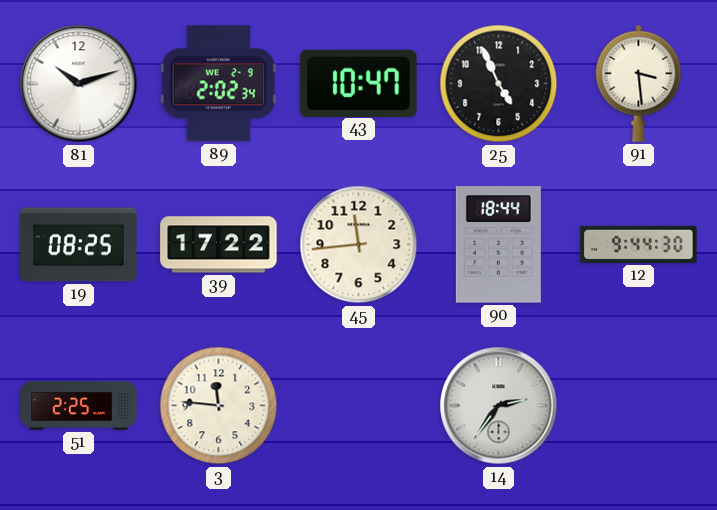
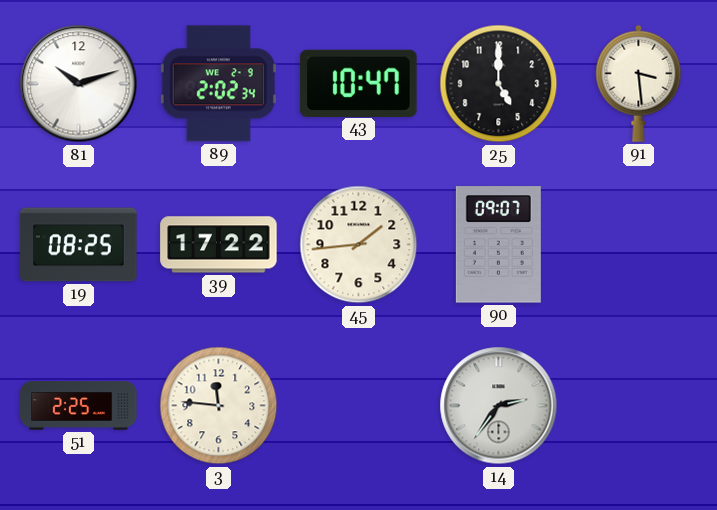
25: 4:56 -> 5:00
45: 11:44 -> 1:44
90: 18:44 -> 09:07
12: 9:44 -> none
